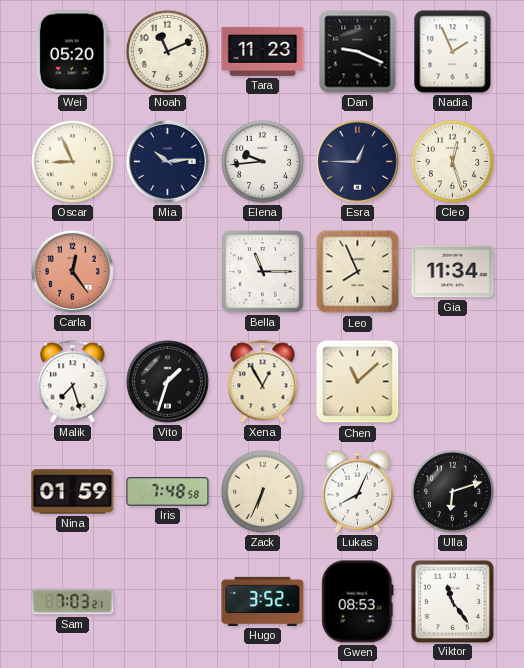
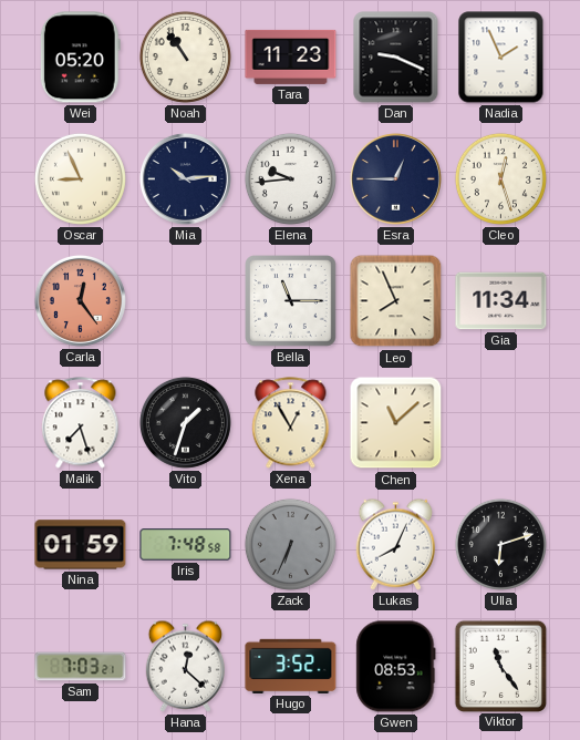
Noah: 11:11 -> 10:54
Zack dial: cream -> grey
Hana: none -> 12:22
